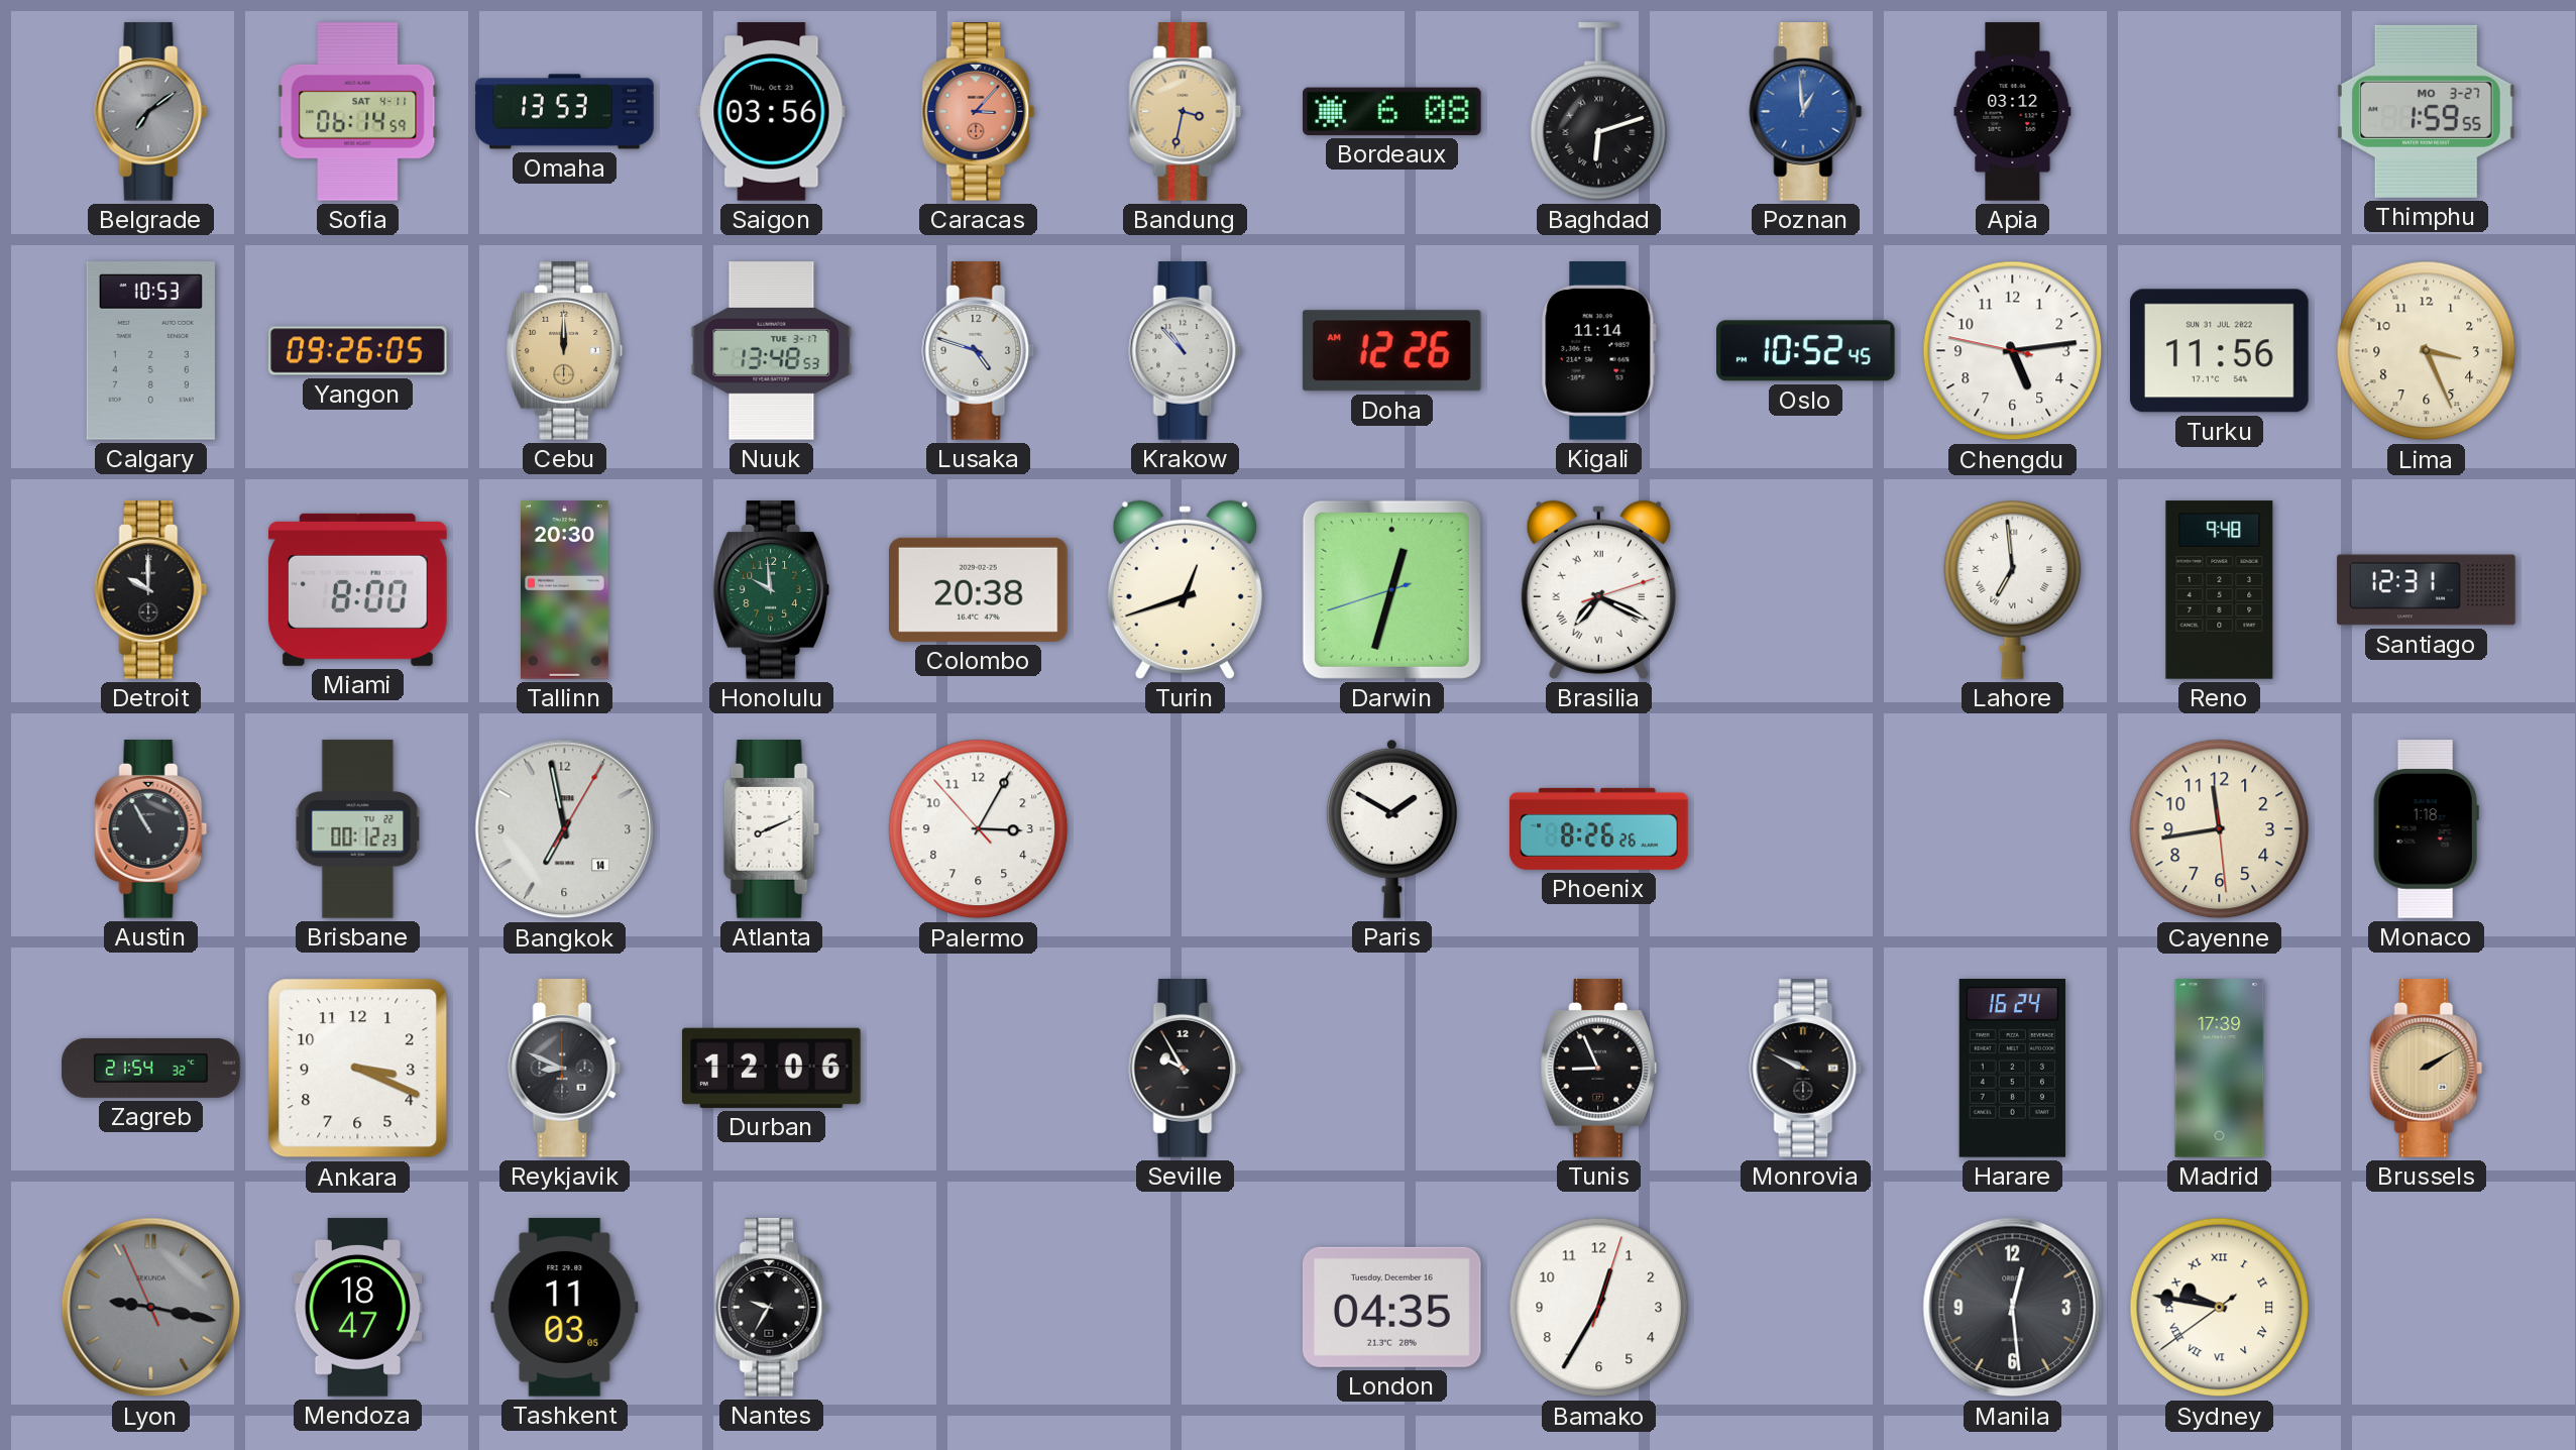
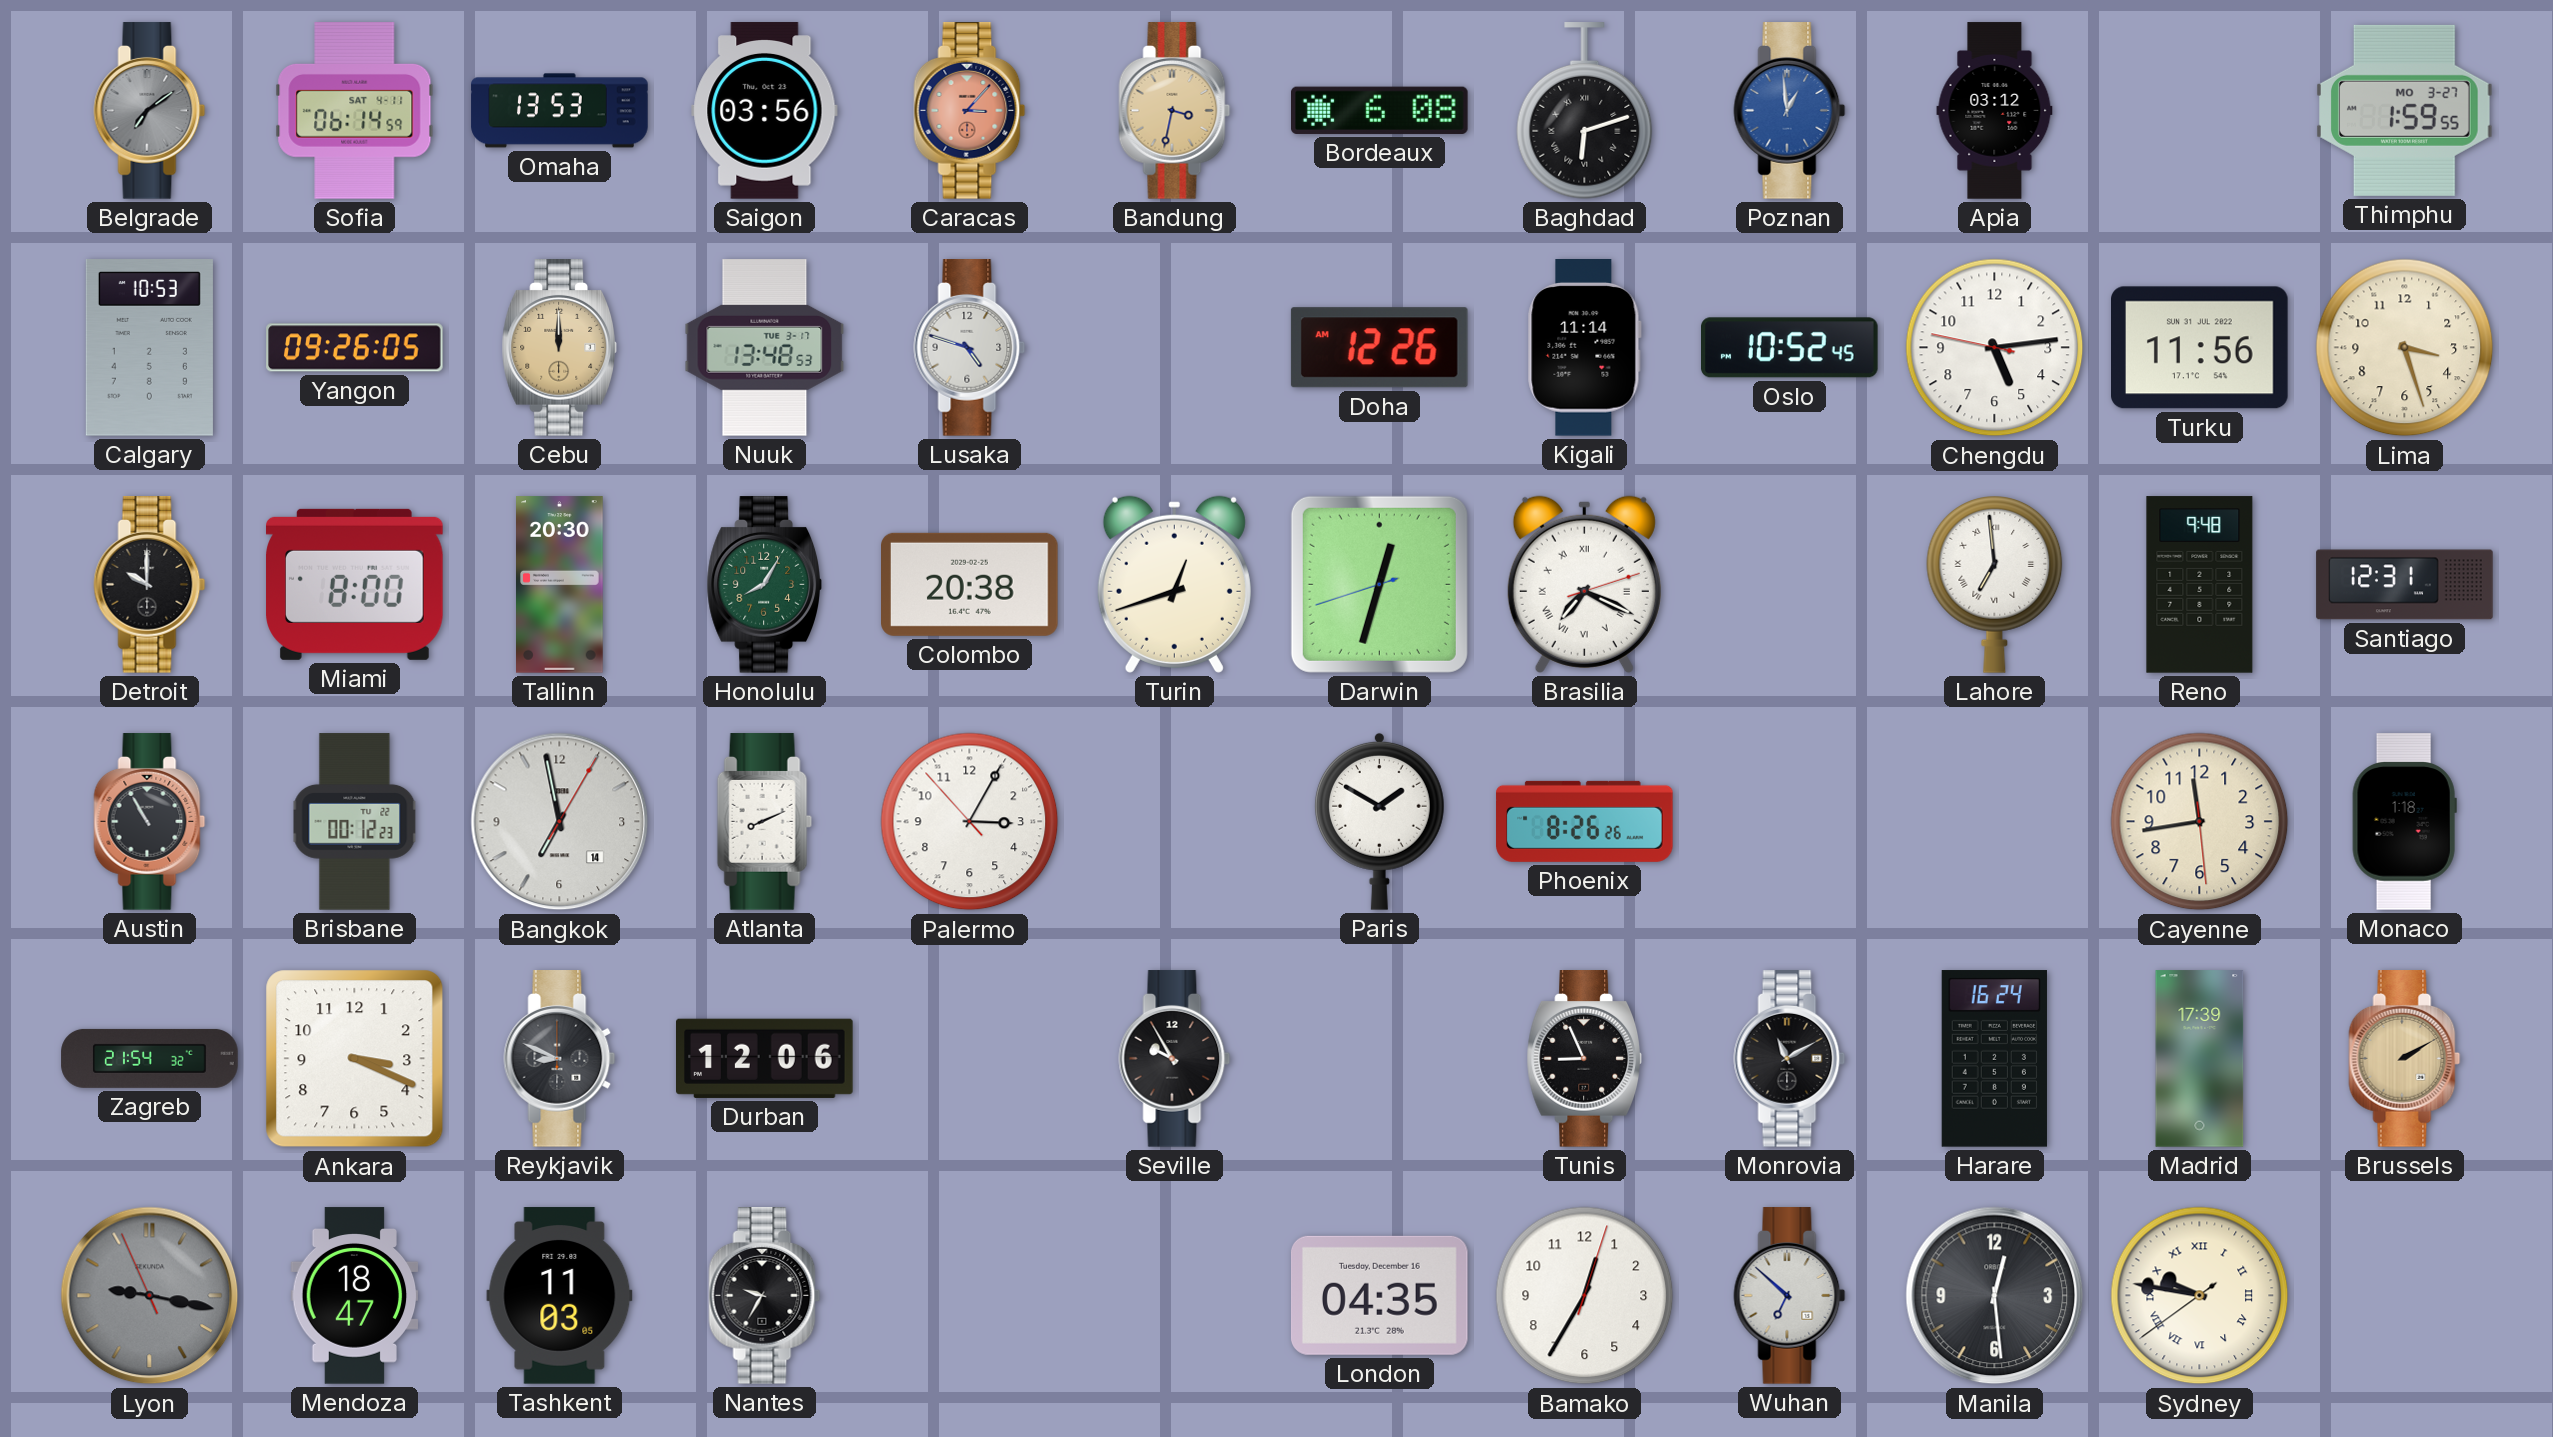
Krakow: 10:53 -> none
Lima: 3:26 -> 3:27
Honolulu: 9:59 -> 8:05
Monrovia: 9:49 -> 11:10
Wuhan: none -> 6:52
